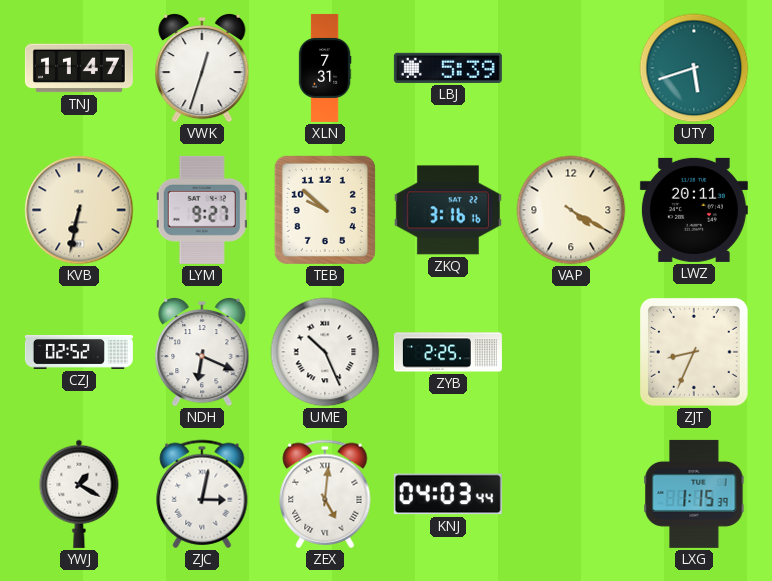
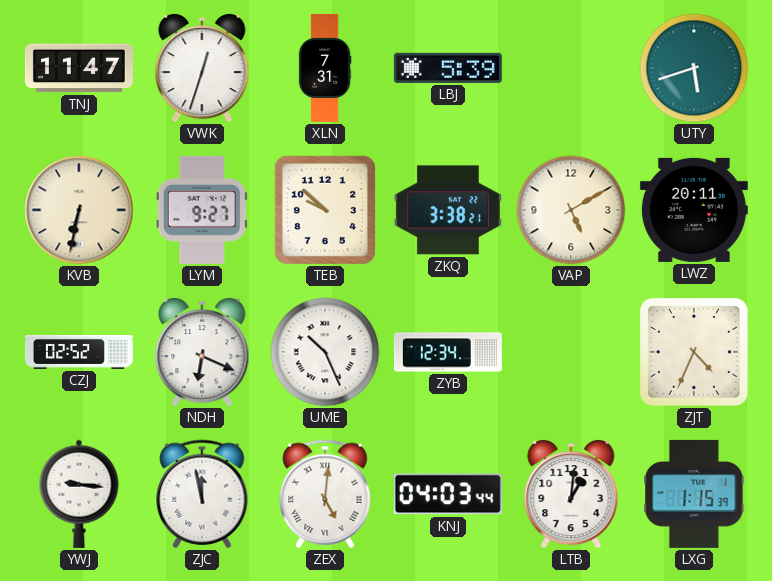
ZKQ: 3:16 -> 3:38
VAP: 4:20 -> 5:10
ZYB: 2:25 -> 12:34
ZJT: 8:34 -> 4:34
YWJ: 1:20 -> 9:16
ZJC: 3:02 -> 11:58
LTB: none -> 1:01
